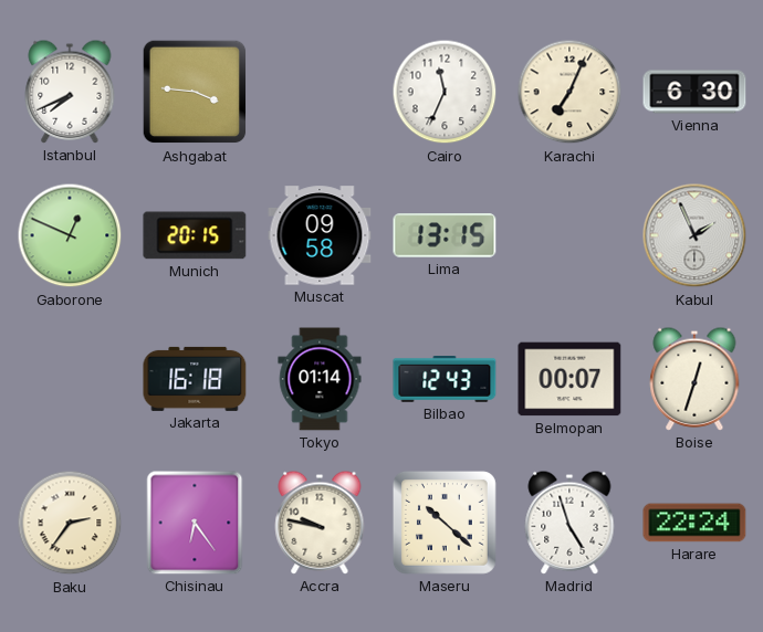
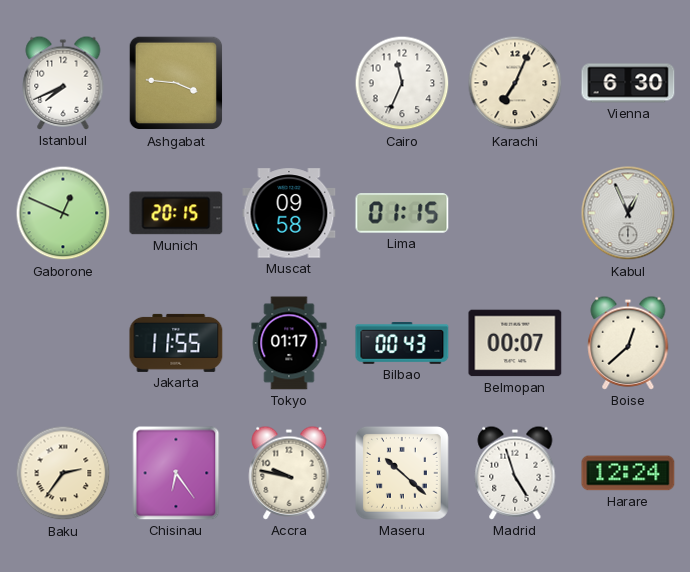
Lima: 13:15 -> 01:15
Kabul: 1:56 -> 12:56
Jakarta: 16:18 -> 11:55
Tokyo: 01:14 -> 01:17
Bilbao: 12:43 -> 00:43
Boise: 12:33 -> 12:38
Harare: 22:24 -> 12:24
